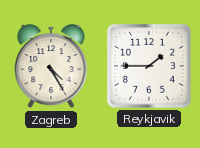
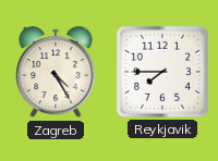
Reykjavik: 1:45 -> 7:45
